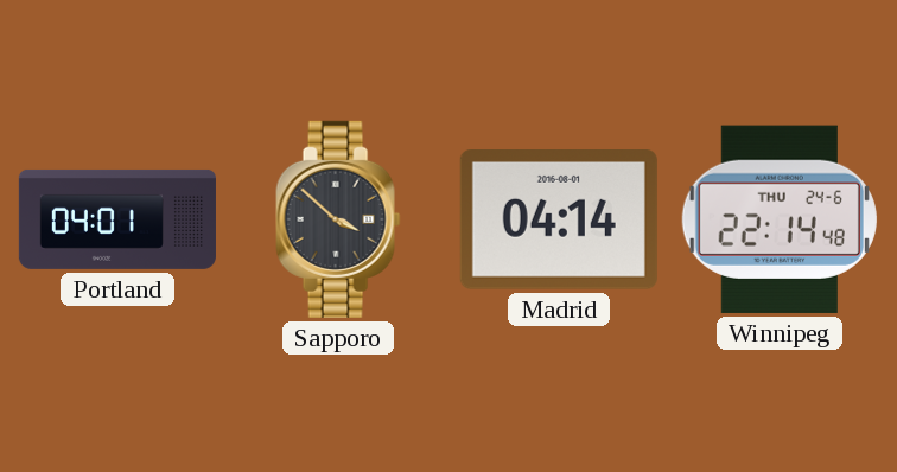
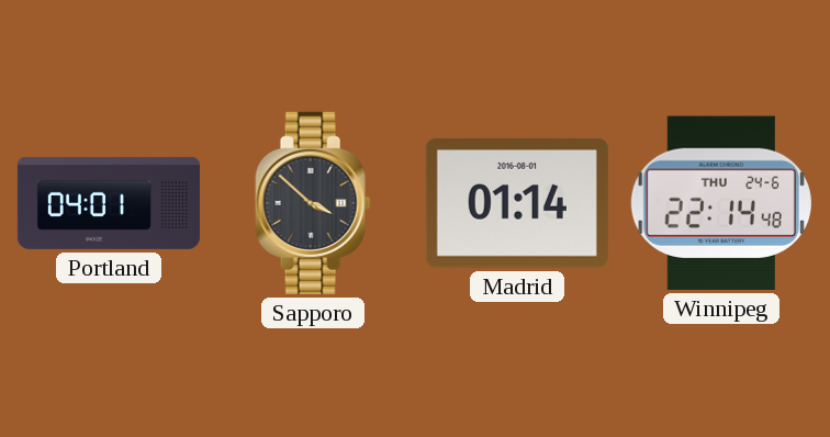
Madrid: 04:14 -> 01:14
